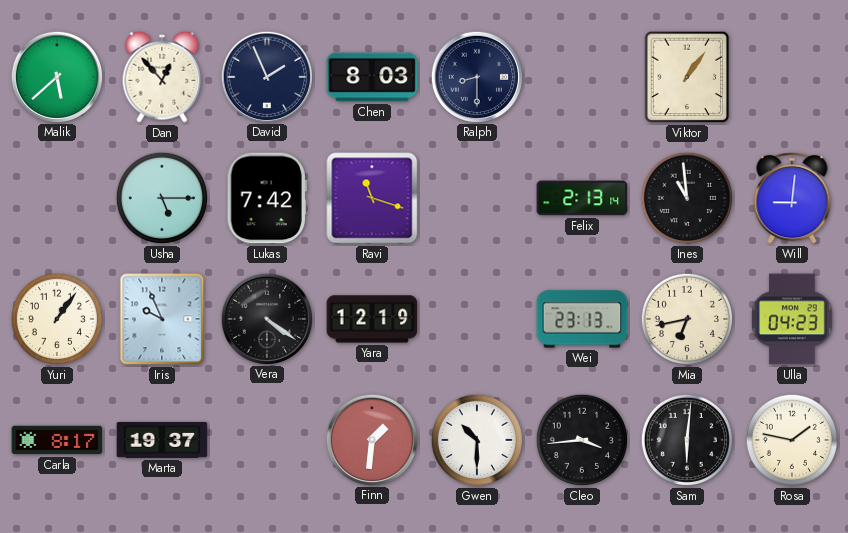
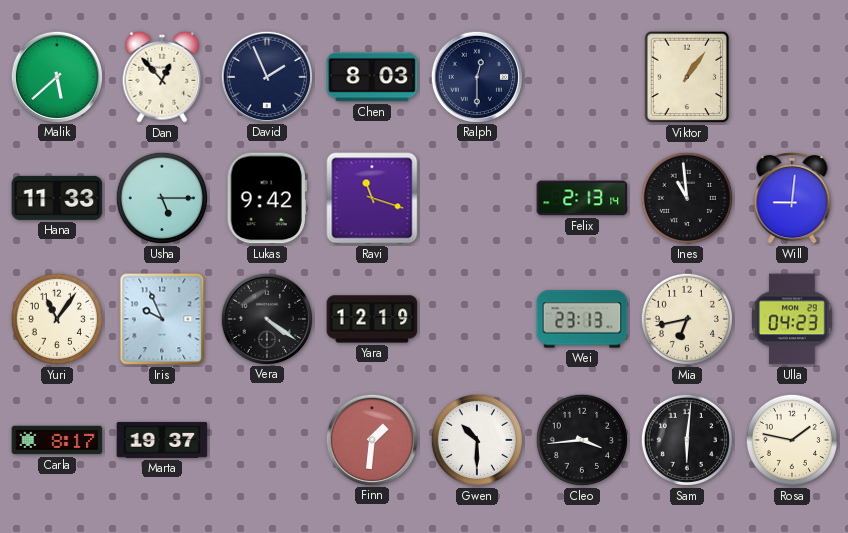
Ralph: 8:30 -> 12:30
Hana: none -> 11:33
Lukas: 7:42 -> 9:42
Yuri: 1:06 -> 11:06
